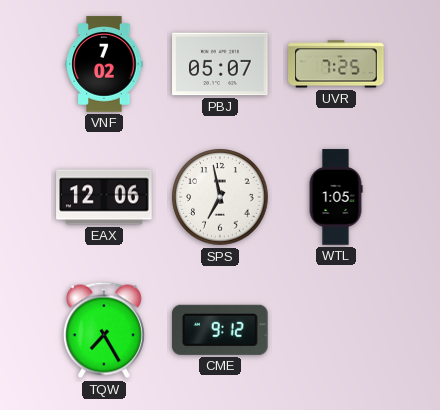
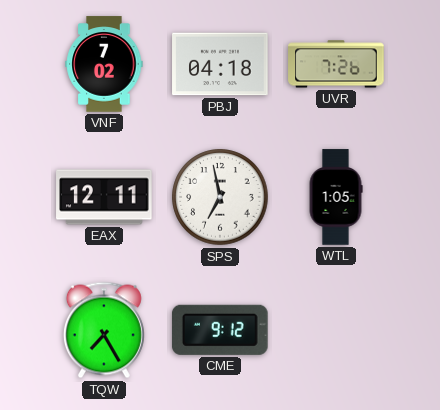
PBJ: 05:07 -> 04:18
UVR: 7:25 -> 7:26
EAX: 12:06 -> 12:11
